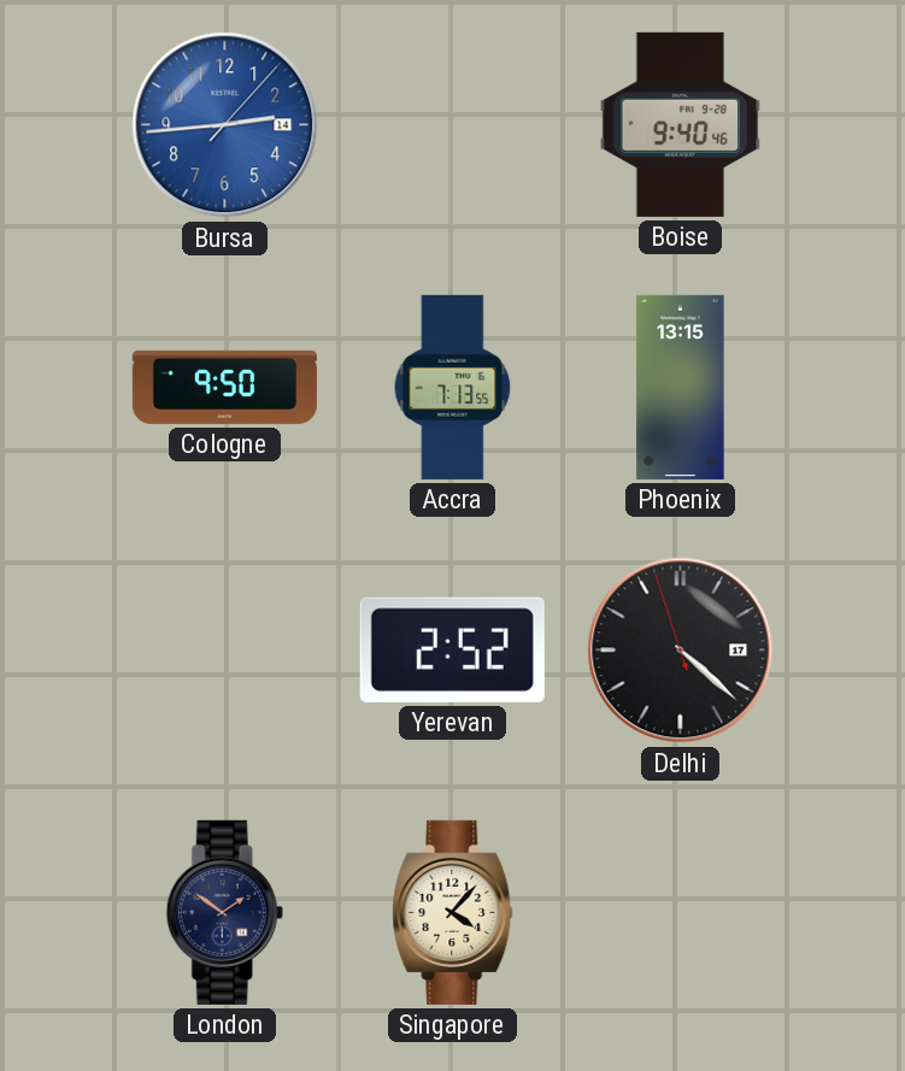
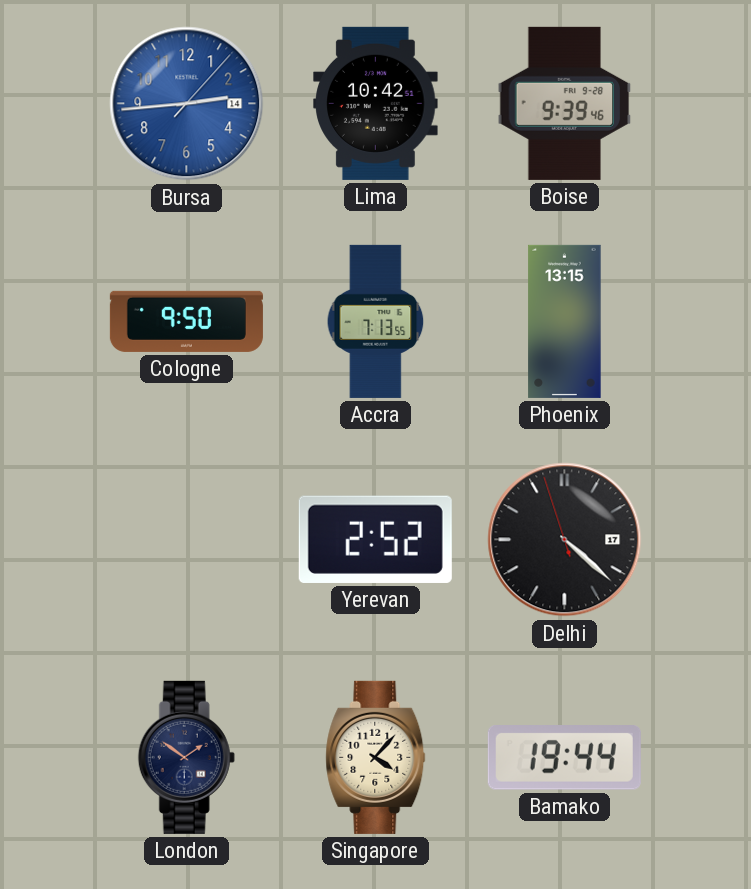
Lima: none -> 10:42
Boise: 9:40 -> 9:39
Bamako: none -> 19:44
